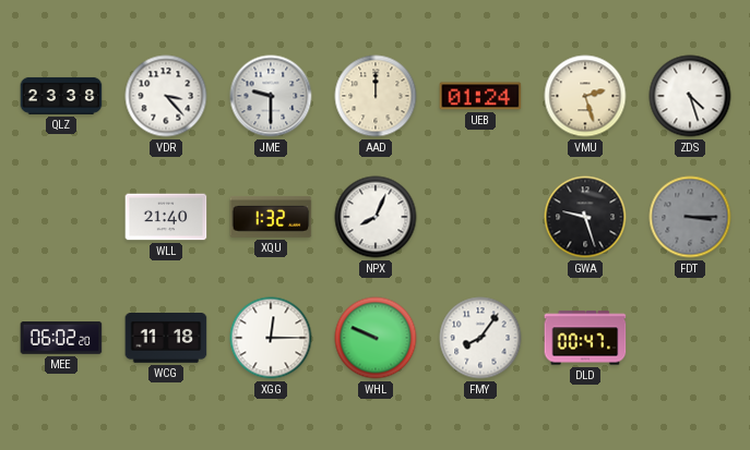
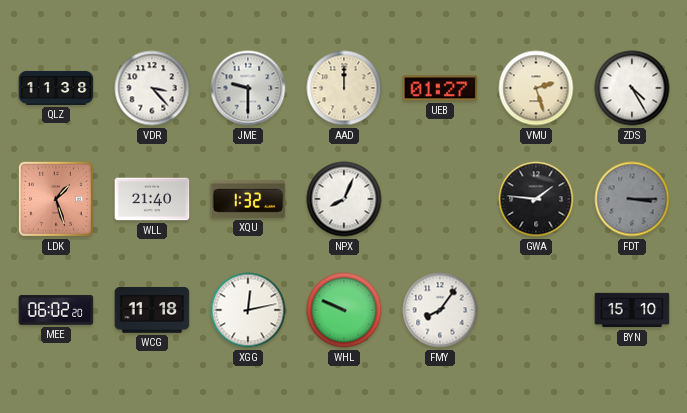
QLZ: 23:38 -> 11:38
UEB: 01:24 -> 01:27
ZDS: 4:27 -> 4:25
LDK: none -> 1:27
GWA: 9:27 -> 1:46
XGG: 12:15 -> 12:13
DLD: 00:47 -> none
BYN: none -> 15:10
